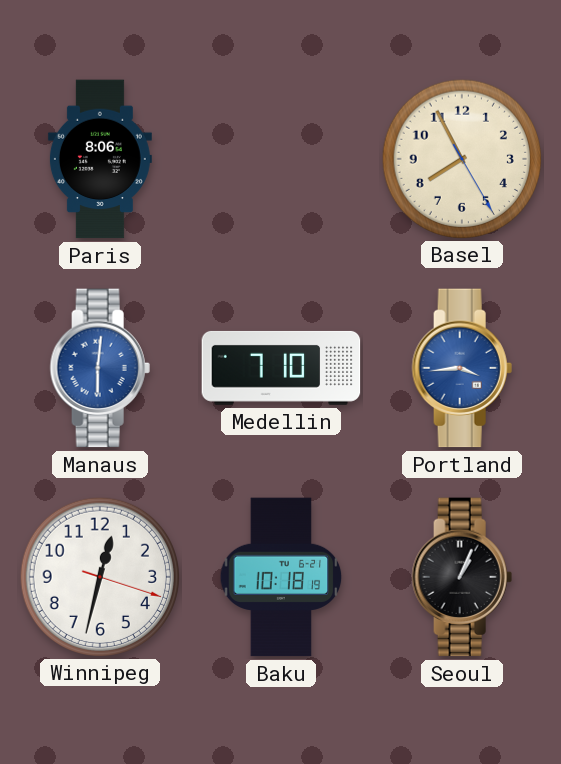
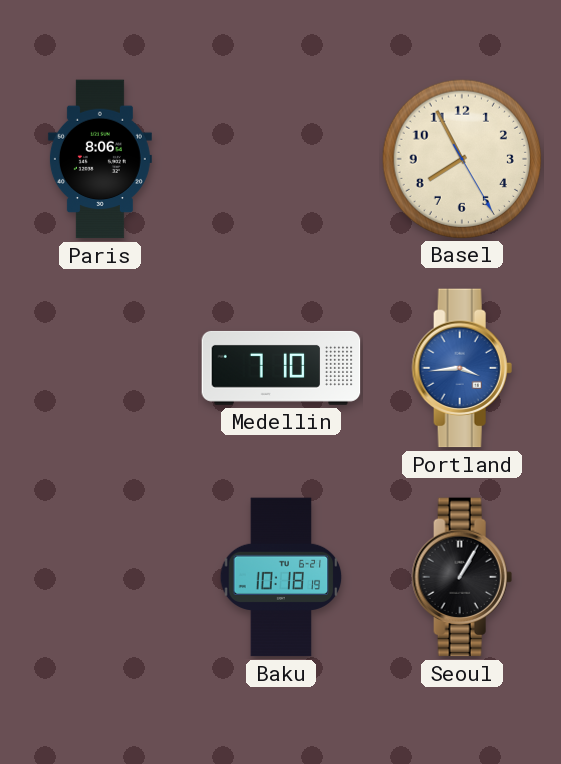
Manaus: 6:01 -> none
Winnipeg: 12:32 -> none
Seoul: 1:04 -> 1:05
